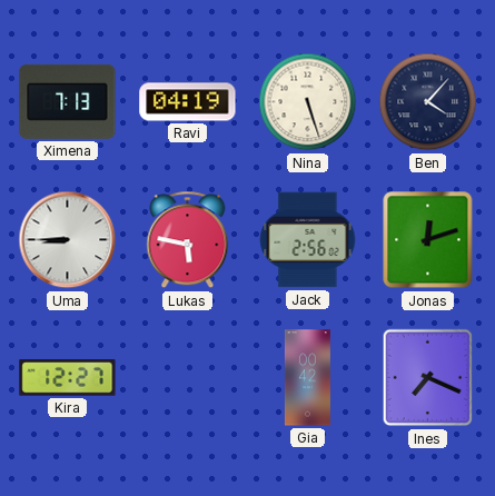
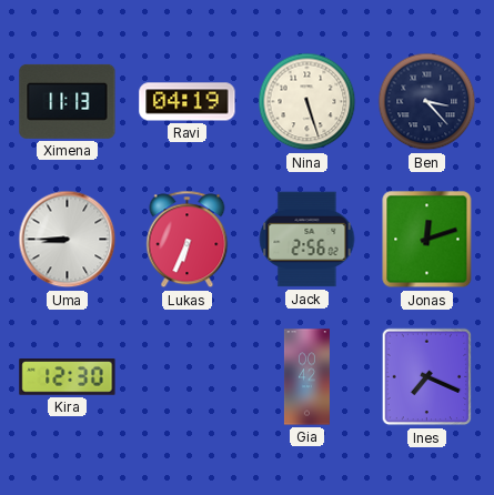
Ximena: 7:13 -> 11:13
Ben: 4:07 -> 3:23
Lukas: 5:47 -> 6:34
Kira: 12:27 -> 12:30
